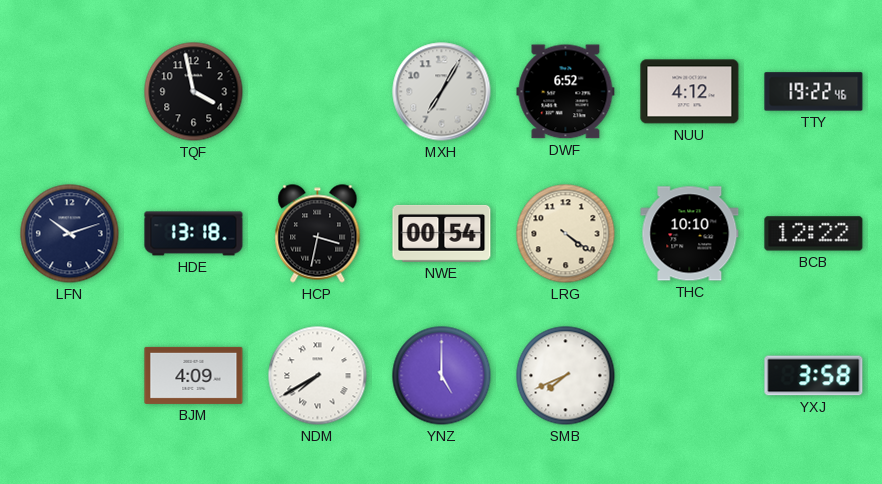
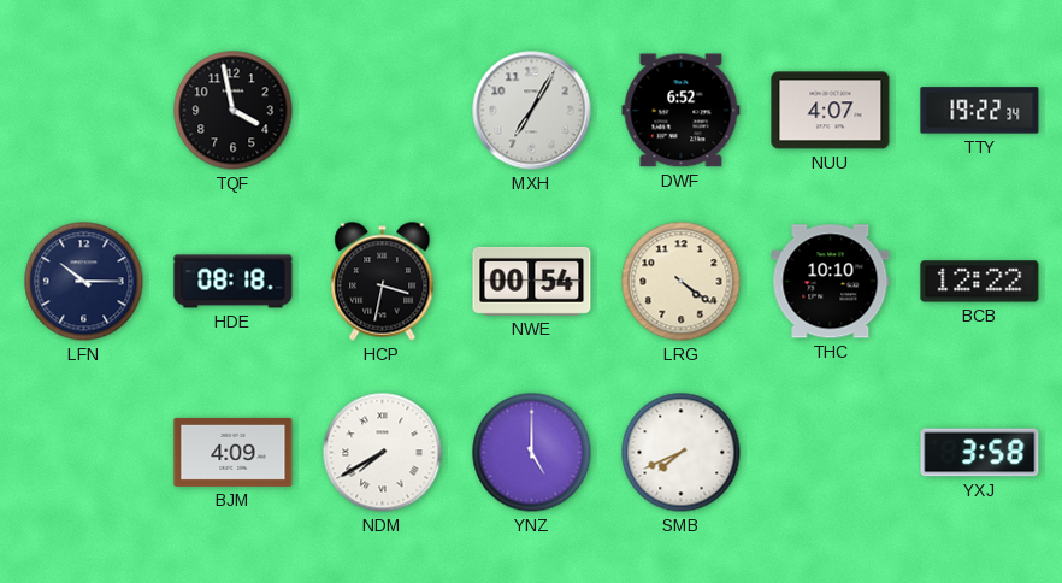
NUU: 4:12 -> 4:07
TTY: 19:22:46 -> 19:22:34
LFN: 10:12 -> 10:15
HDE: 13:18 -> 08:18
